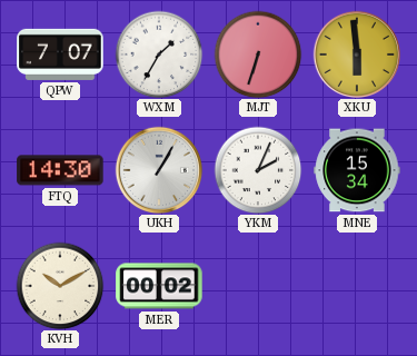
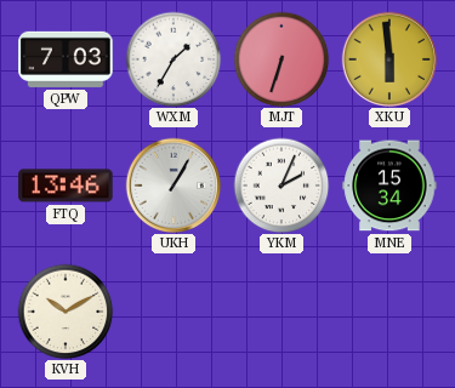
QPW: 7:07 -> 7:03
FTQ: 14:30 -> 13:46
MER: 00:02 -> none
